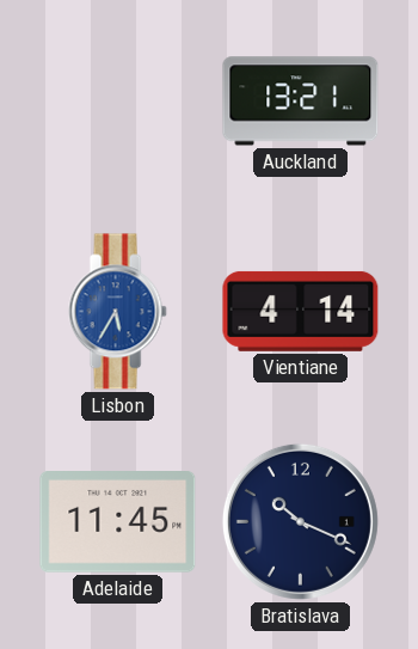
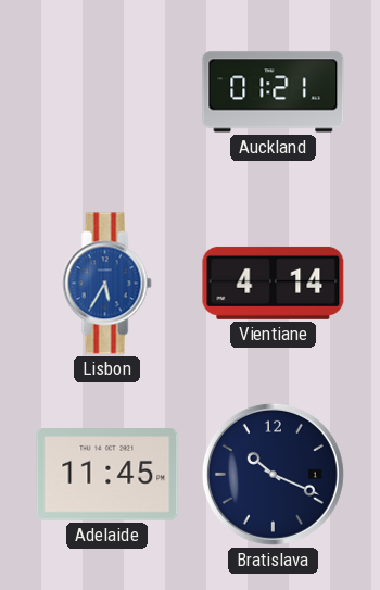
Auckland: 13:21 -> 01:21
